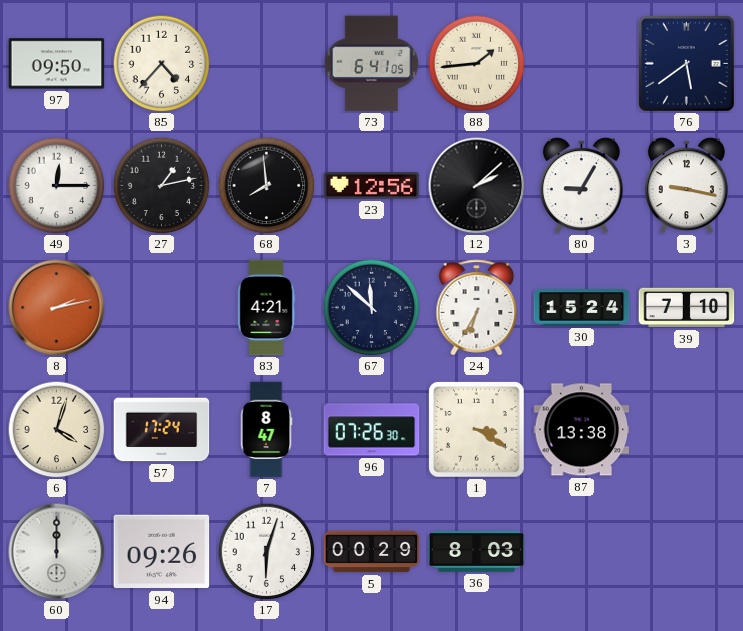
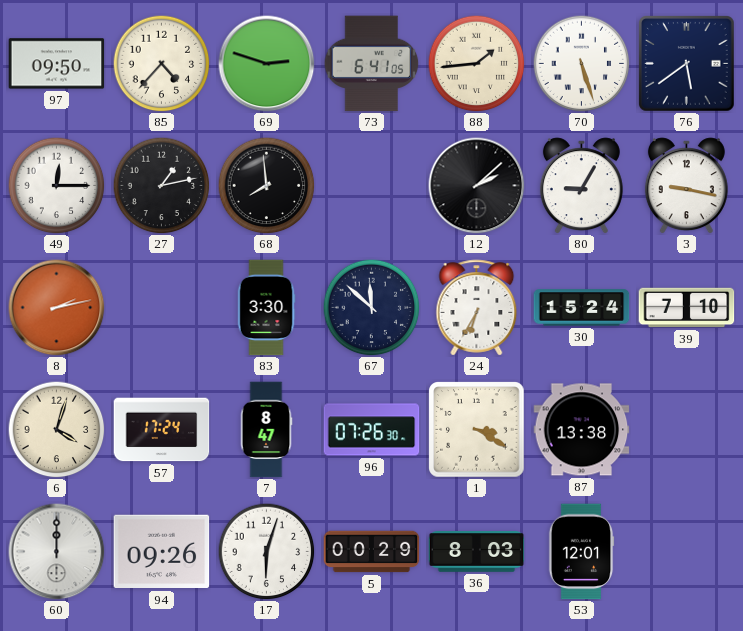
69: none -> 2:48
70: none -> 5:27
23: 12:56 -> none
83: 4:21 -> 3:30
53: none -> 12:01
